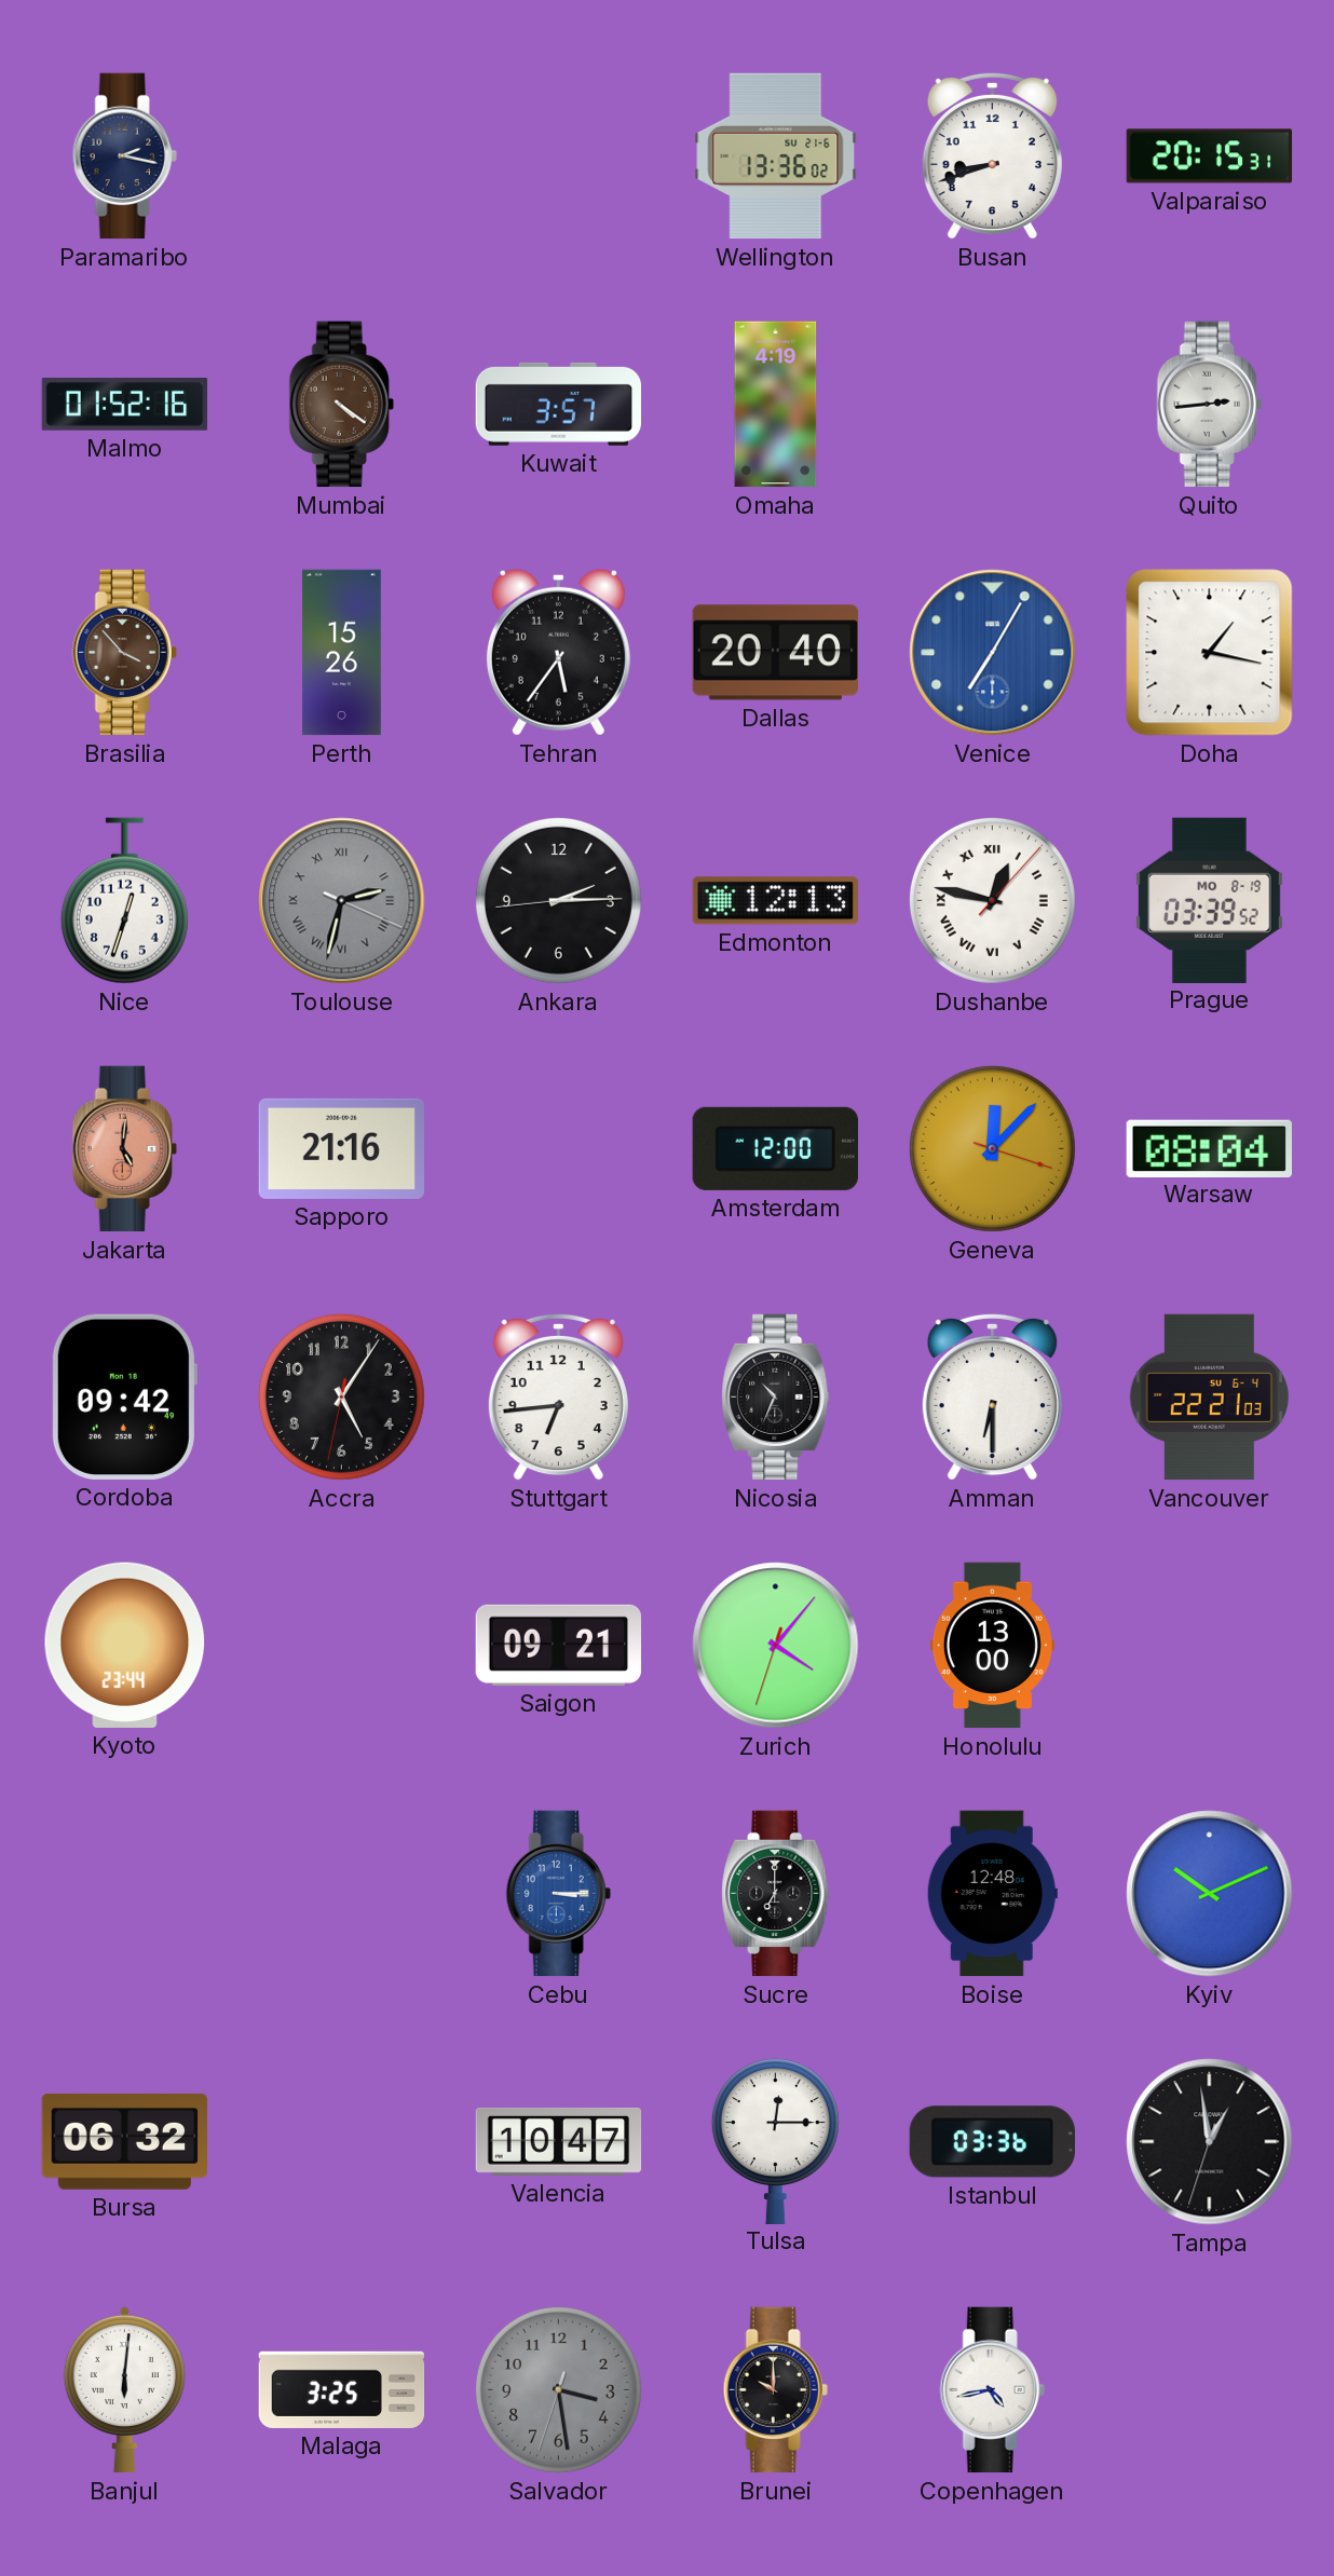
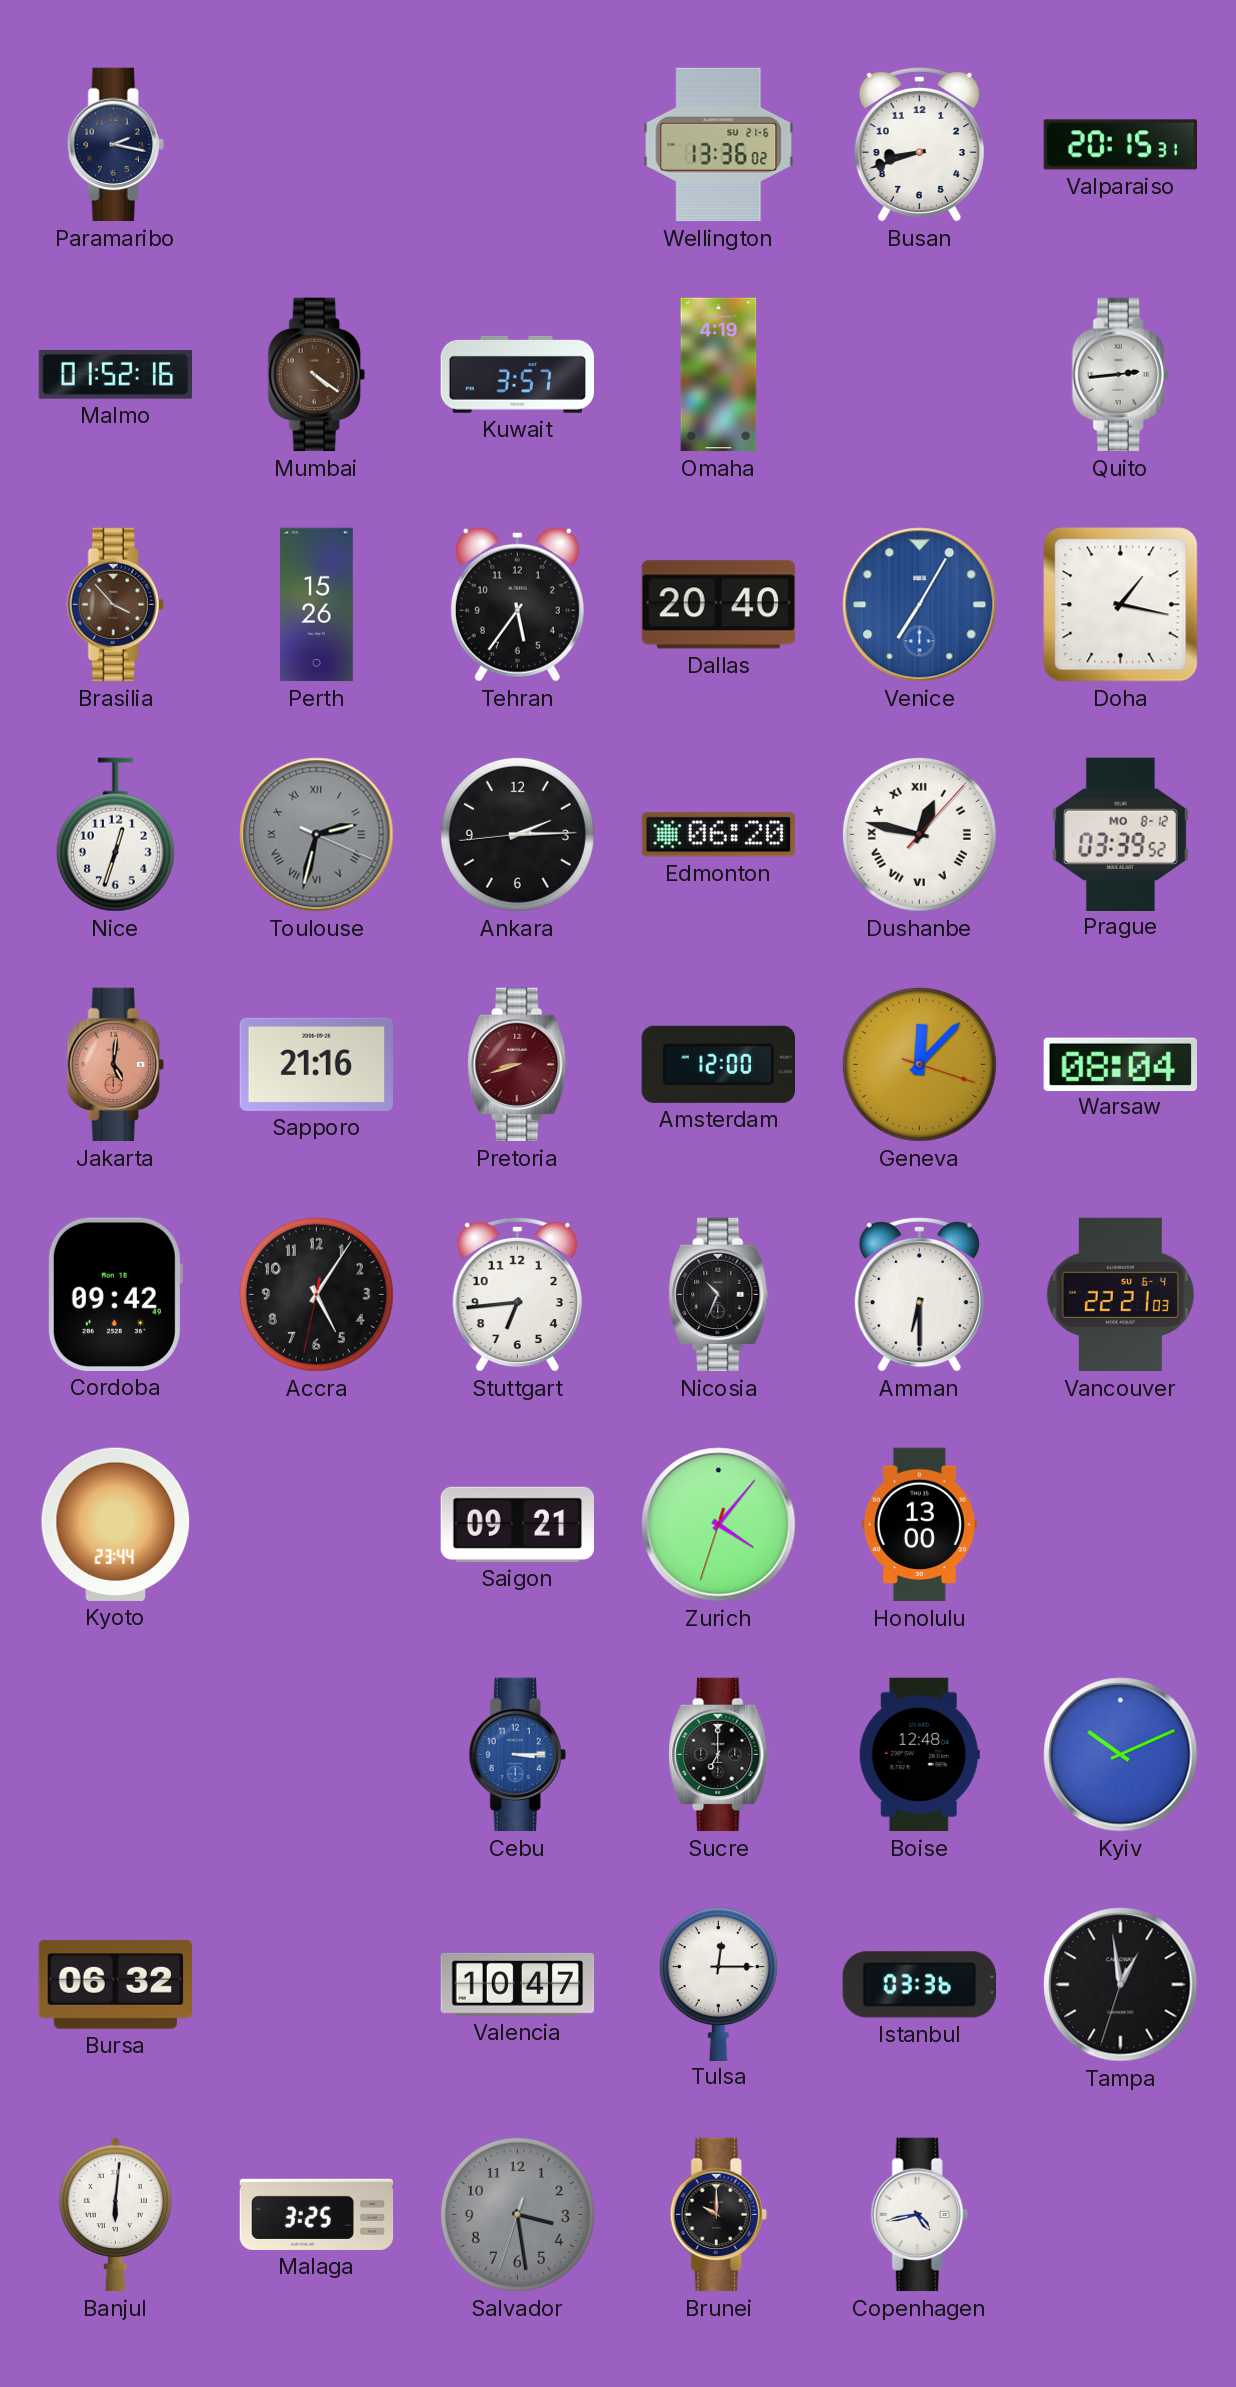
Edmonton: 12:13 -> 06:20
Prague date: MO 8-19 -> MO 8-12
Pretoria: none -> 8:42
